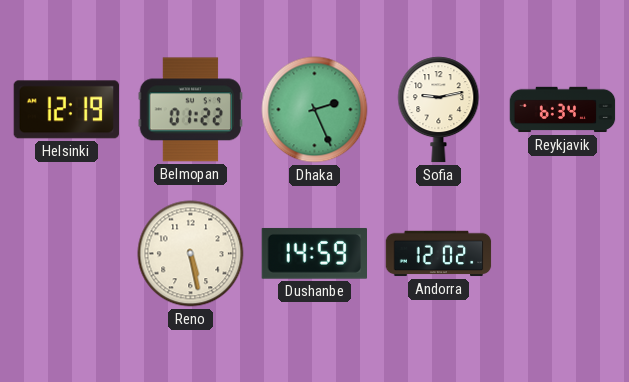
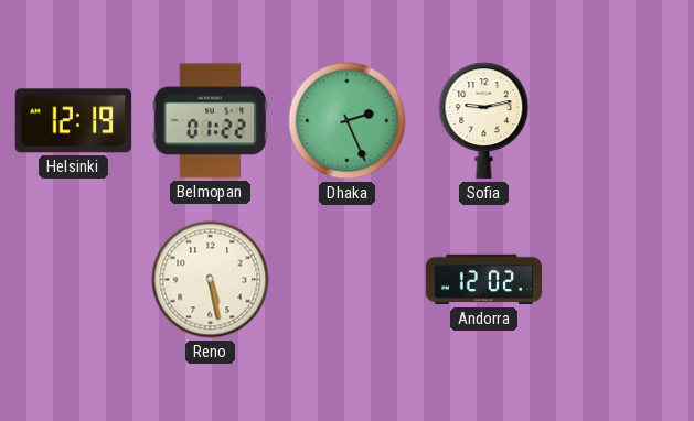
Reykjavik: 6:34 -> none
Dushanbe: 14:59 -> none
